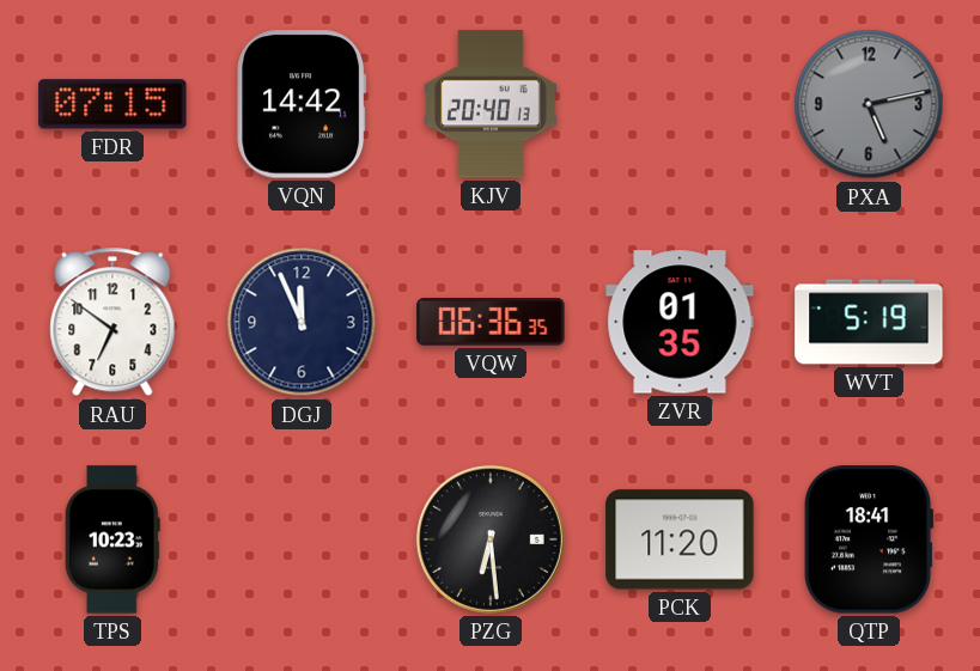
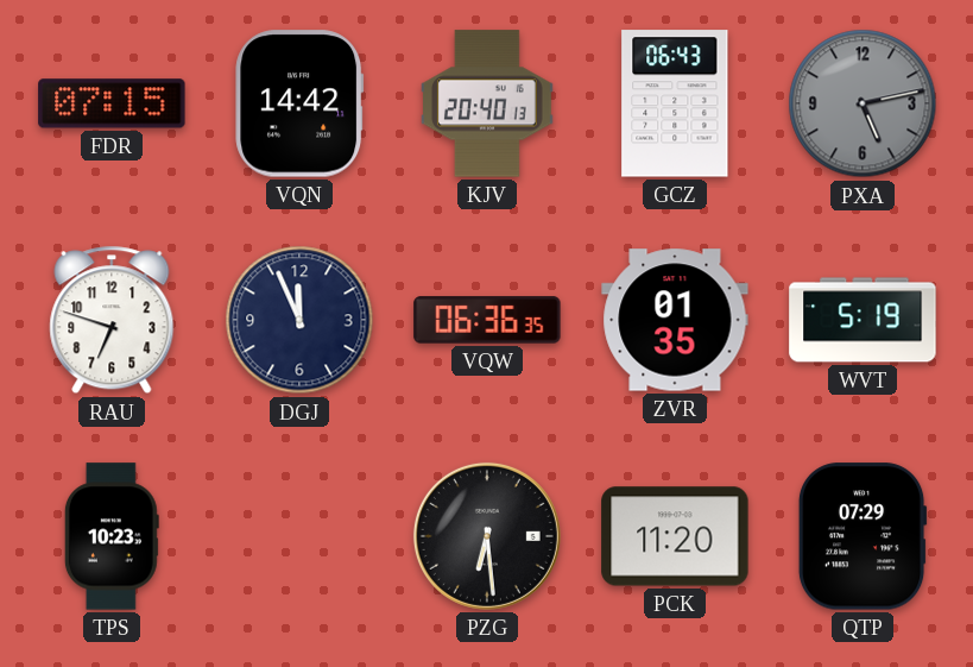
GCZ: none -> 06:43
RAU: 6:51 -> 6:48
QTP: 18:41 -> 07:29
